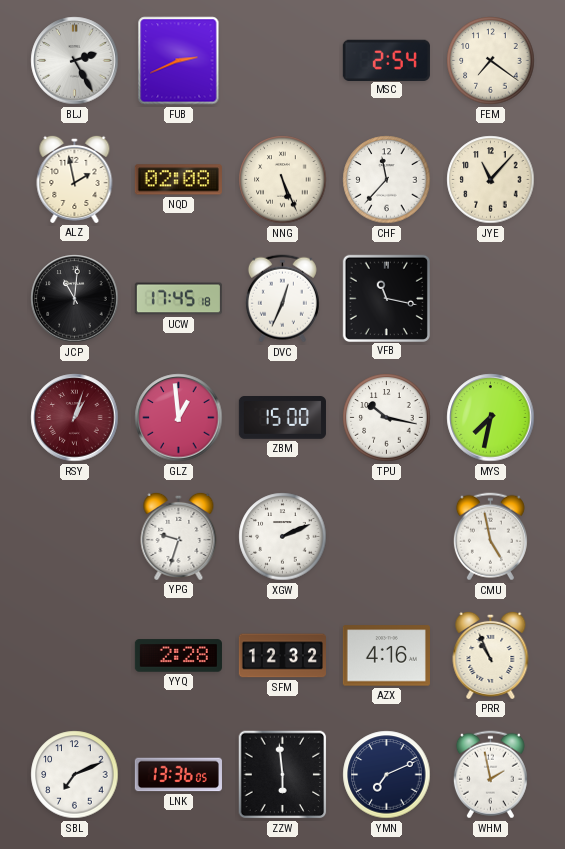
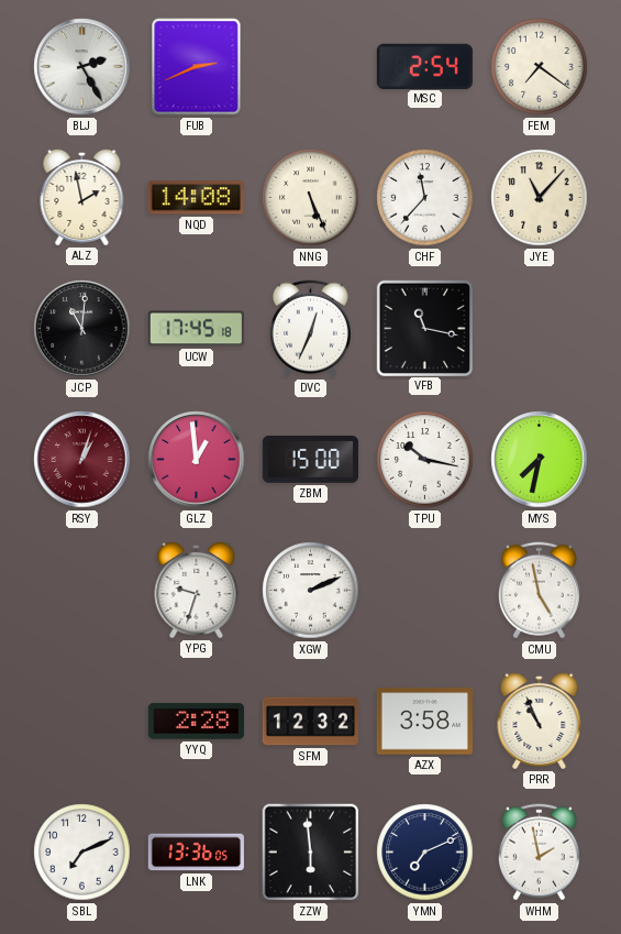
NQD: 02:08 -> 14:08
AZX: 4:16 -> 3:58
